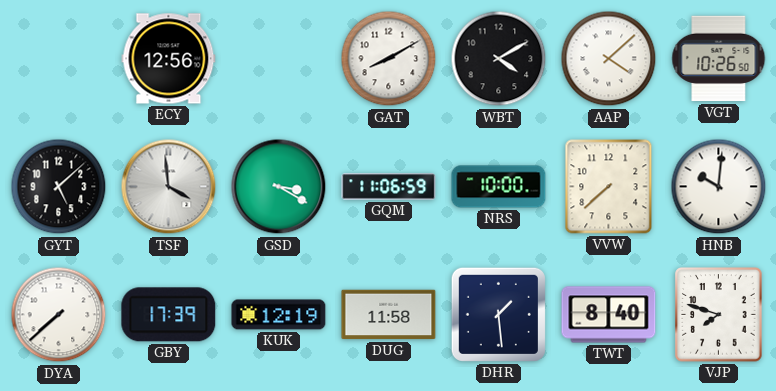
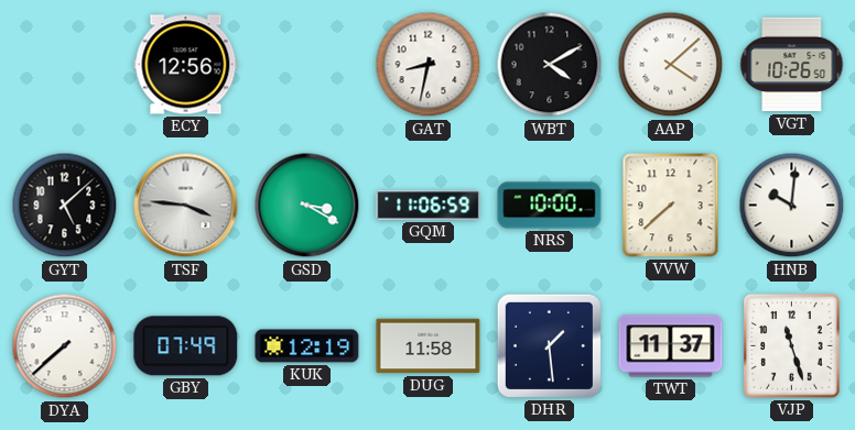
GAT: 8:10 -> 8:32
TSF: 3:59 -> 3:46
GBY: 17:39 -> 07:49
TWT: 8:40 -> 11:37
VJP: 7:48 -> 11:27
